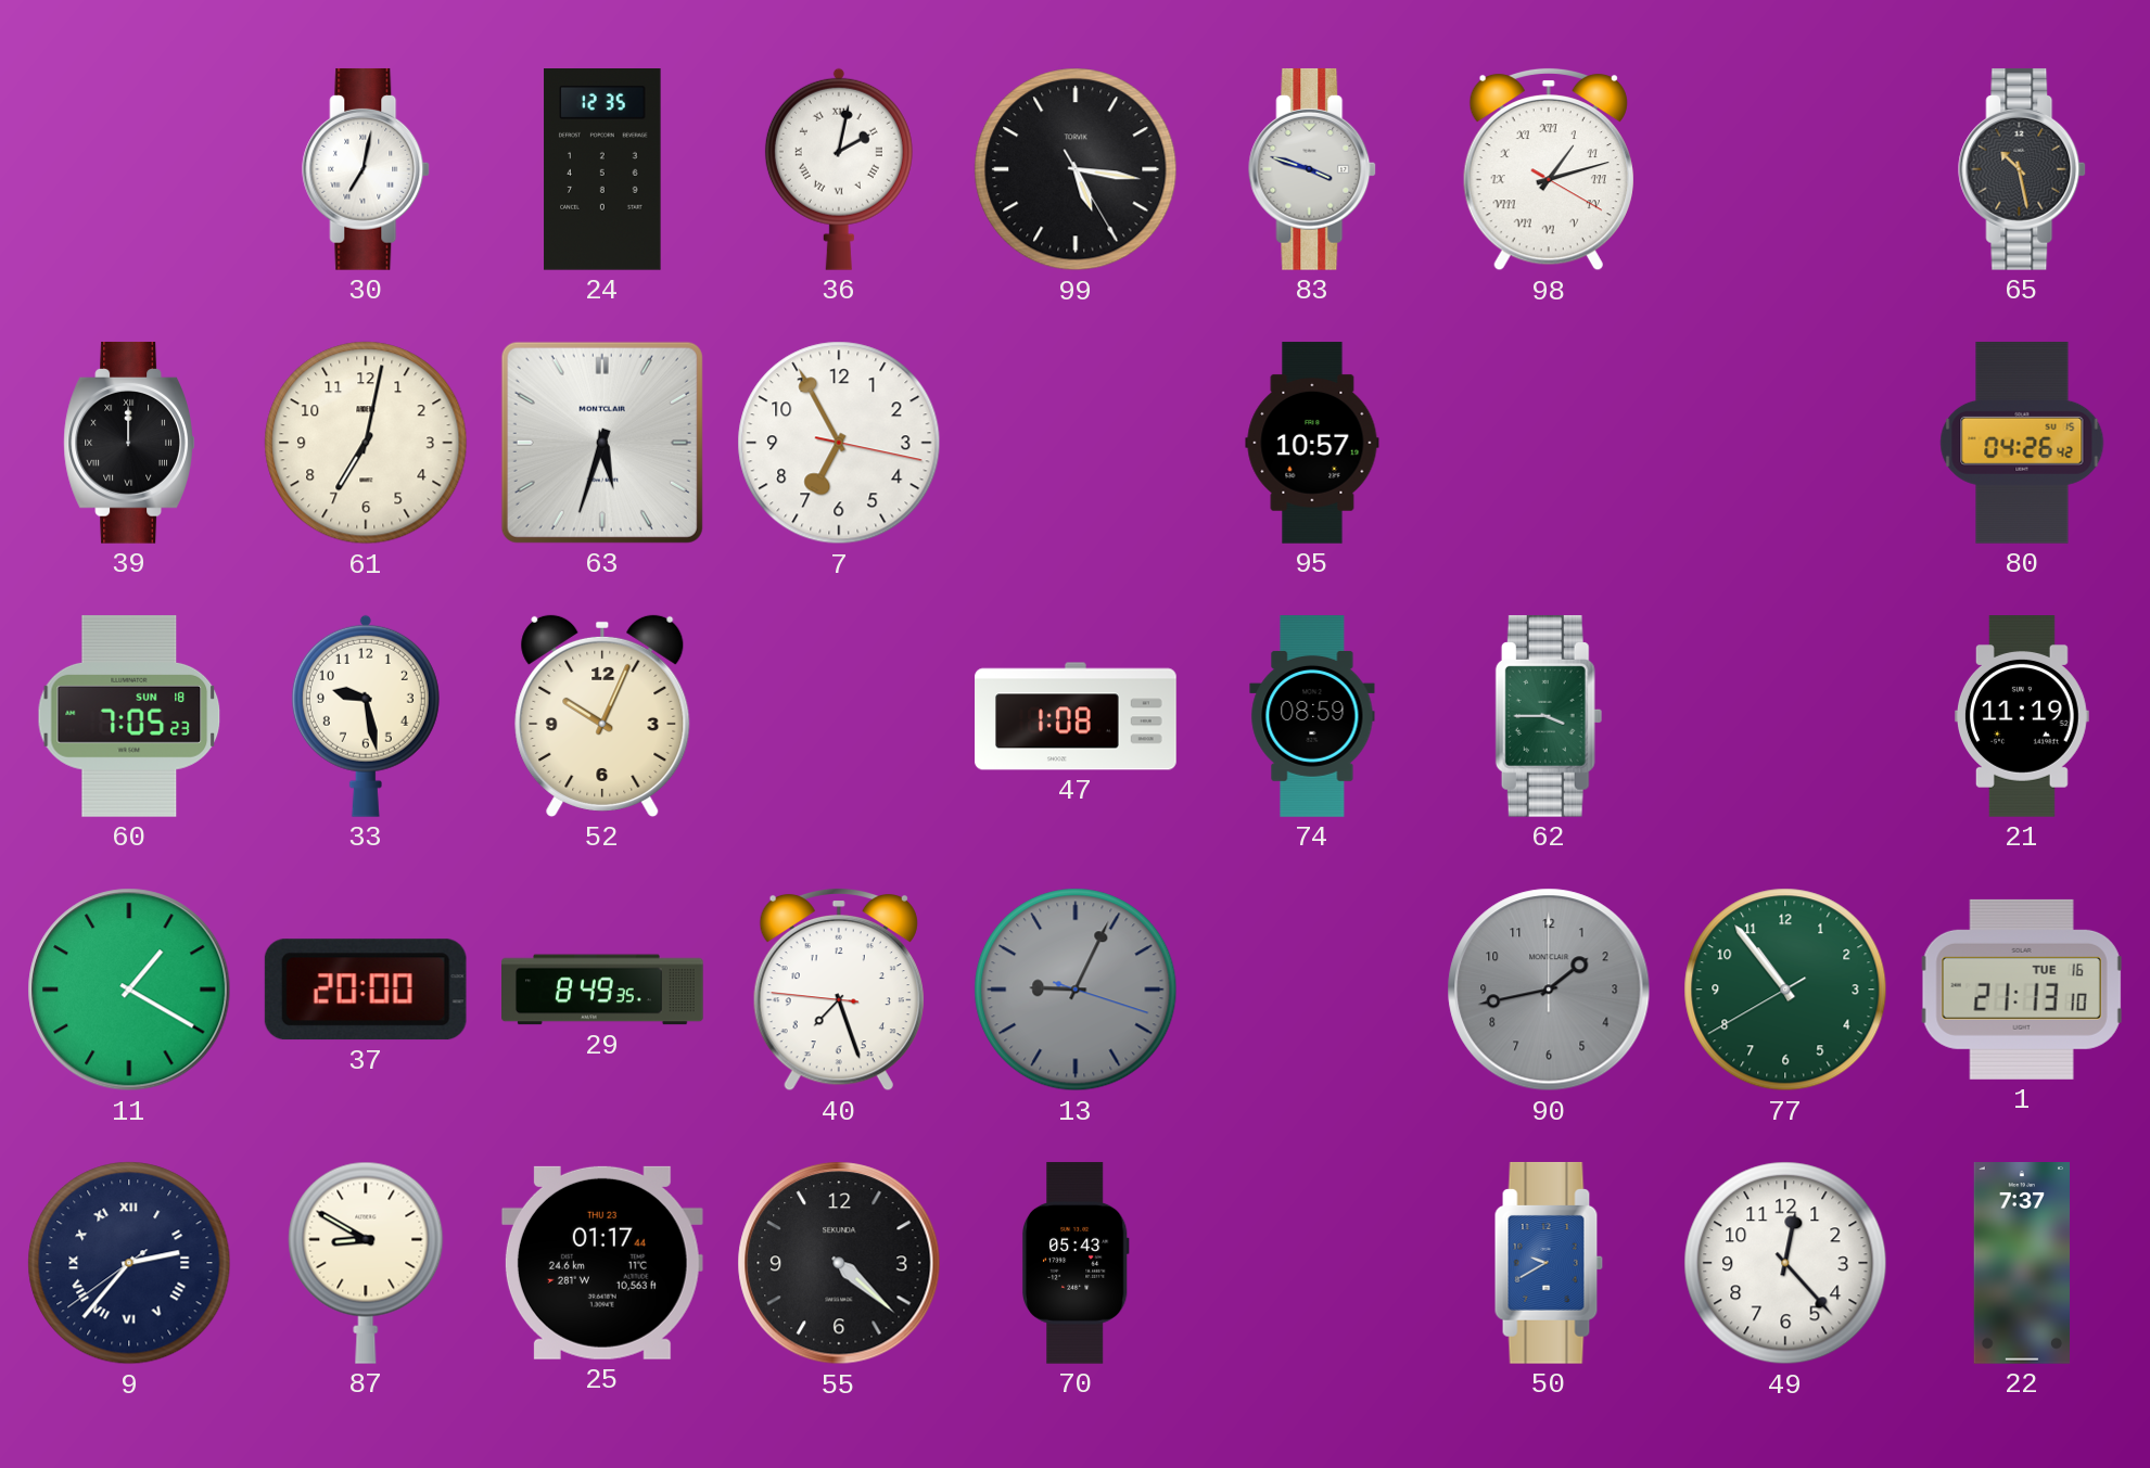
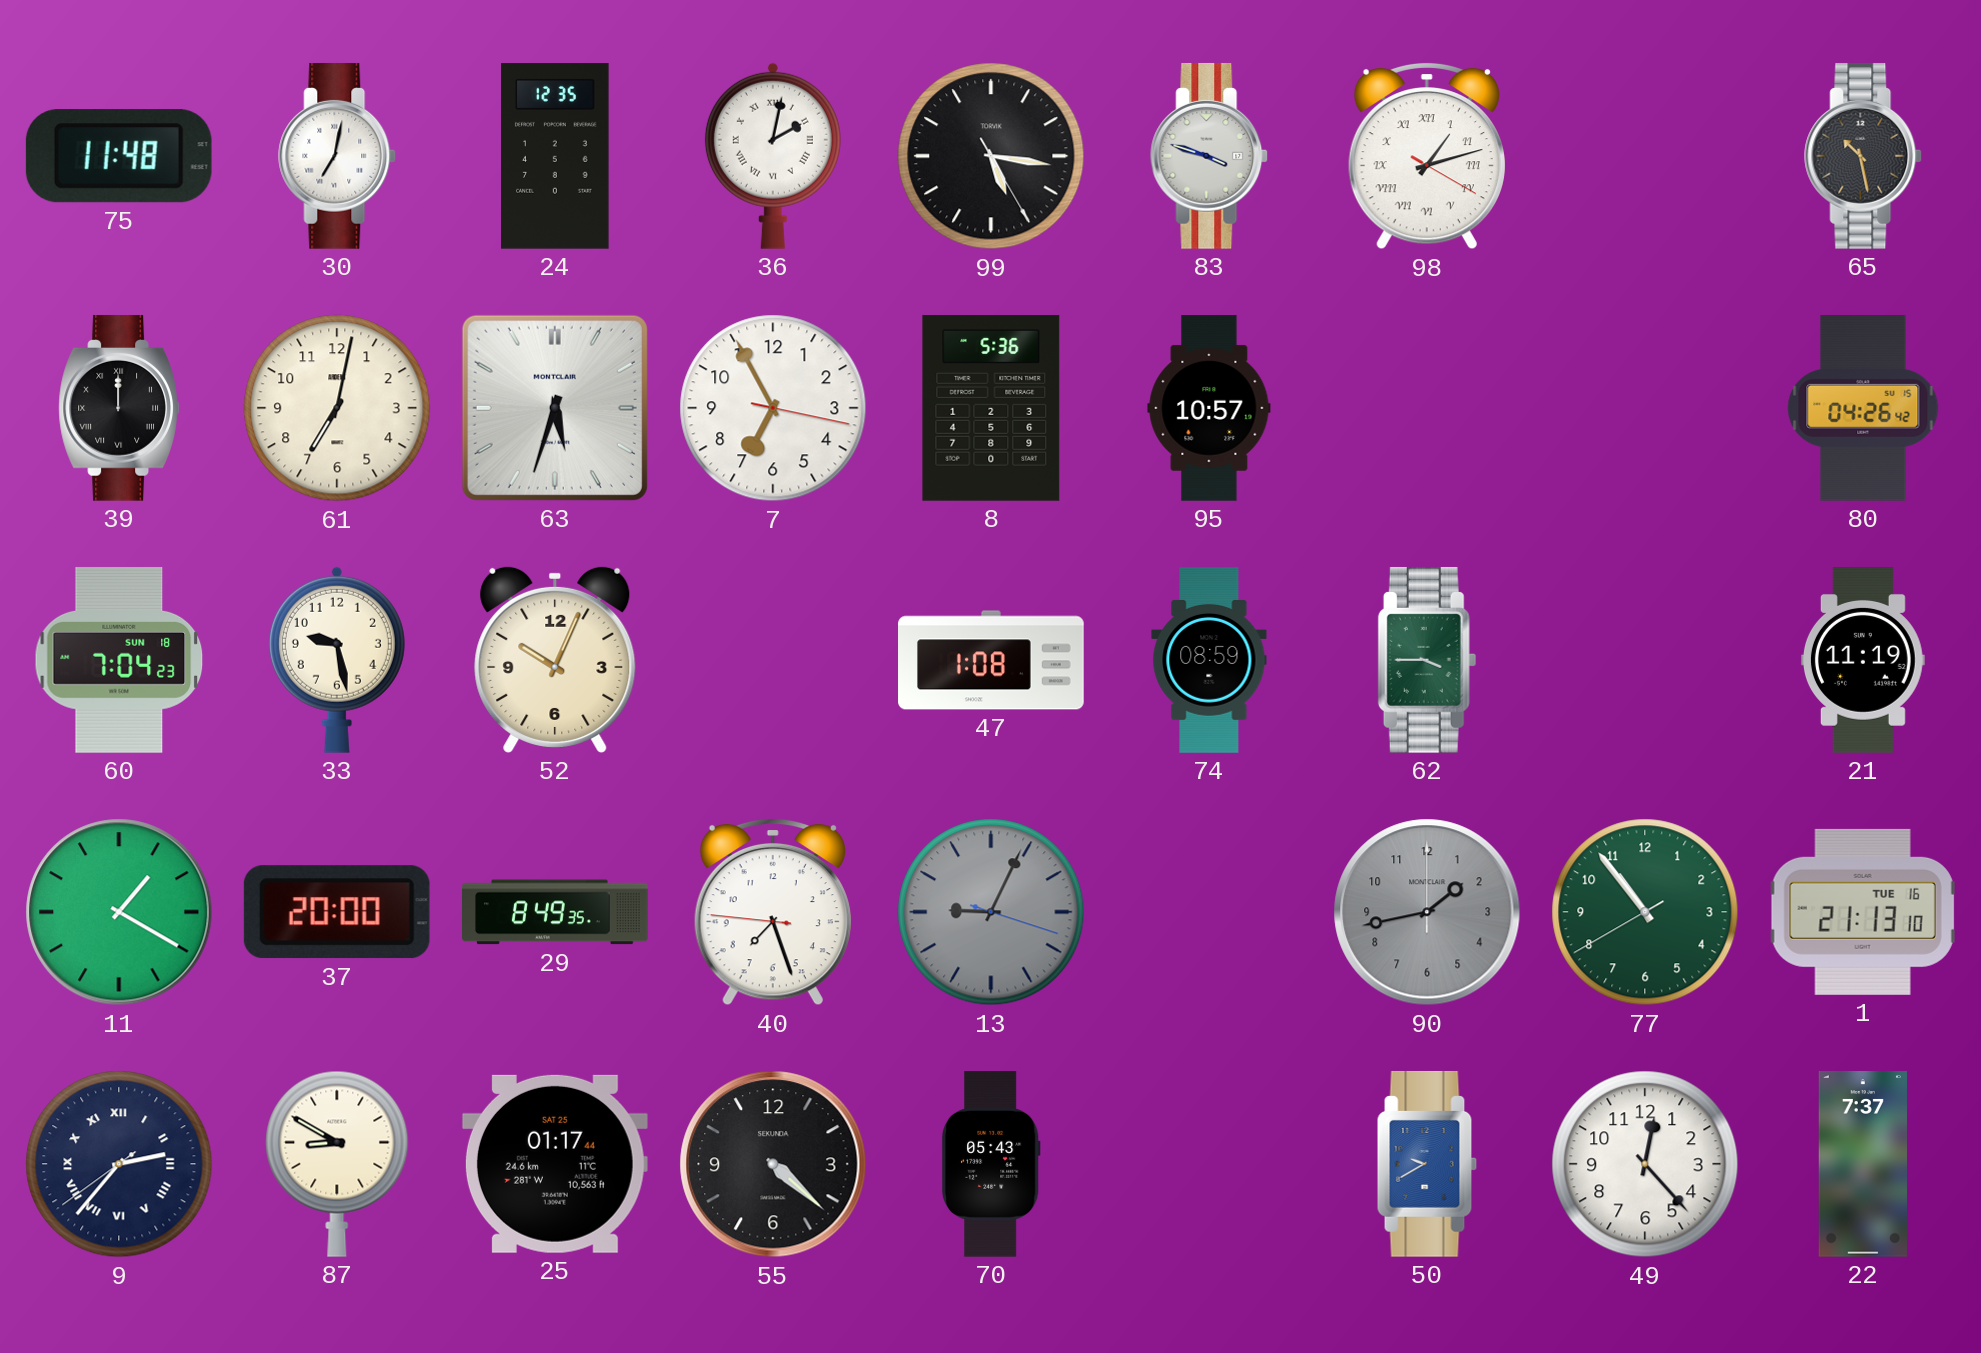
75: none -> 11:48
8: none -> 5:36
60: 7:05 -> 7:04
25 date: THU 23 -> SAT 25
